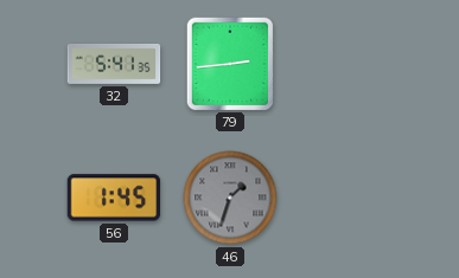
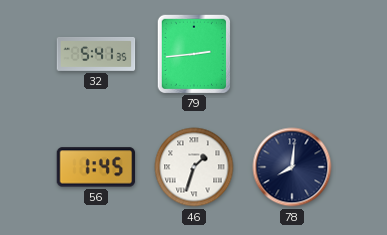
46 dial: grey -> white
78: none -> 8:01
